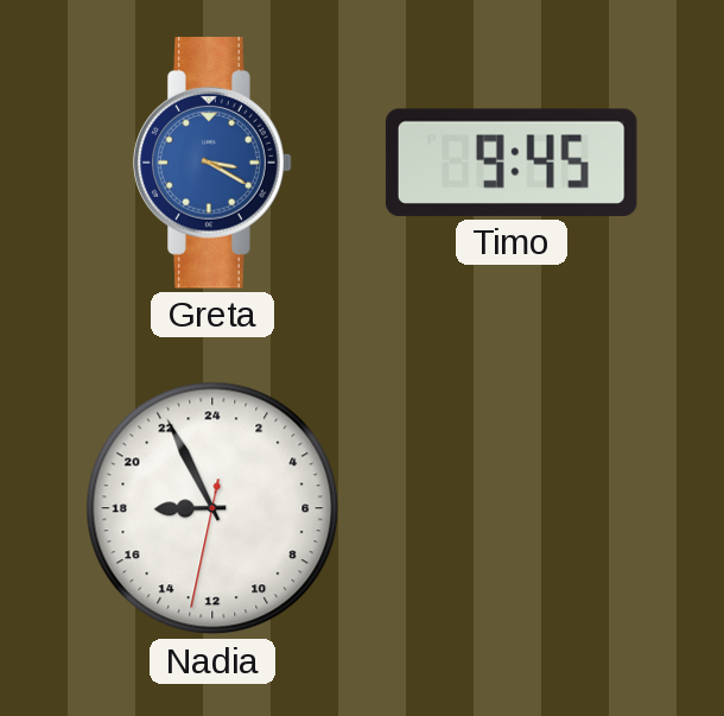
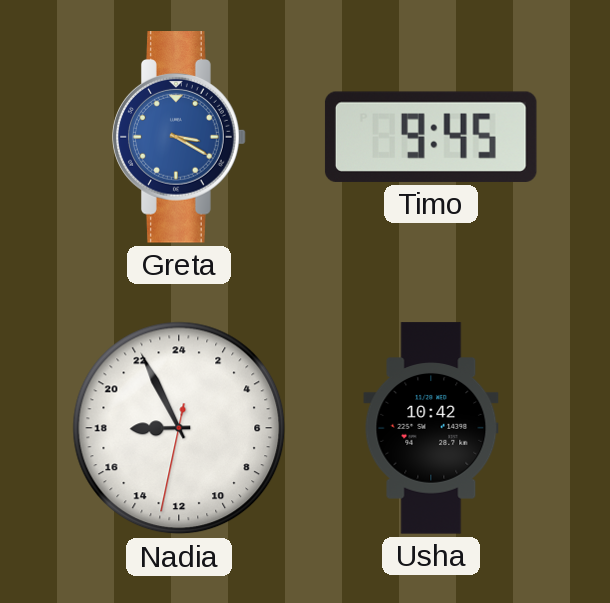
Usha: none -> 10:42
